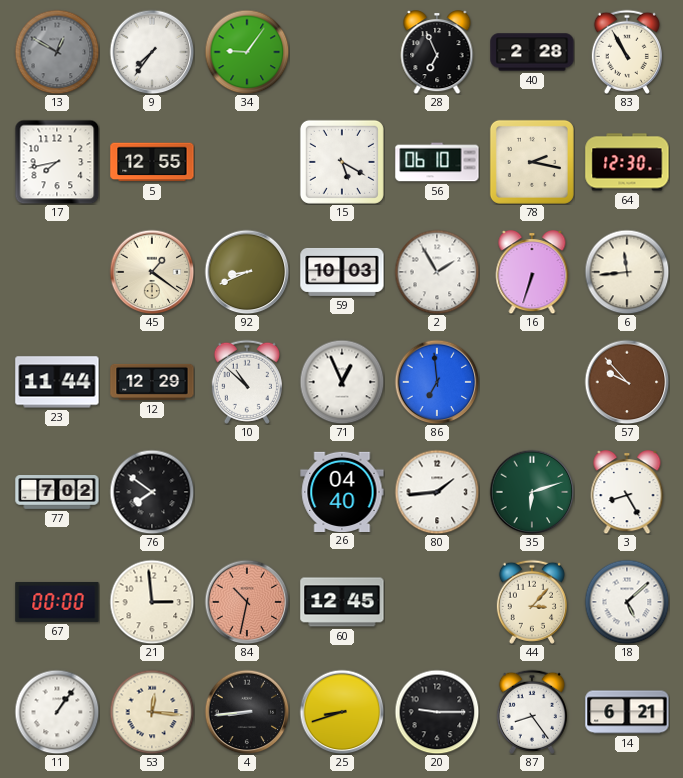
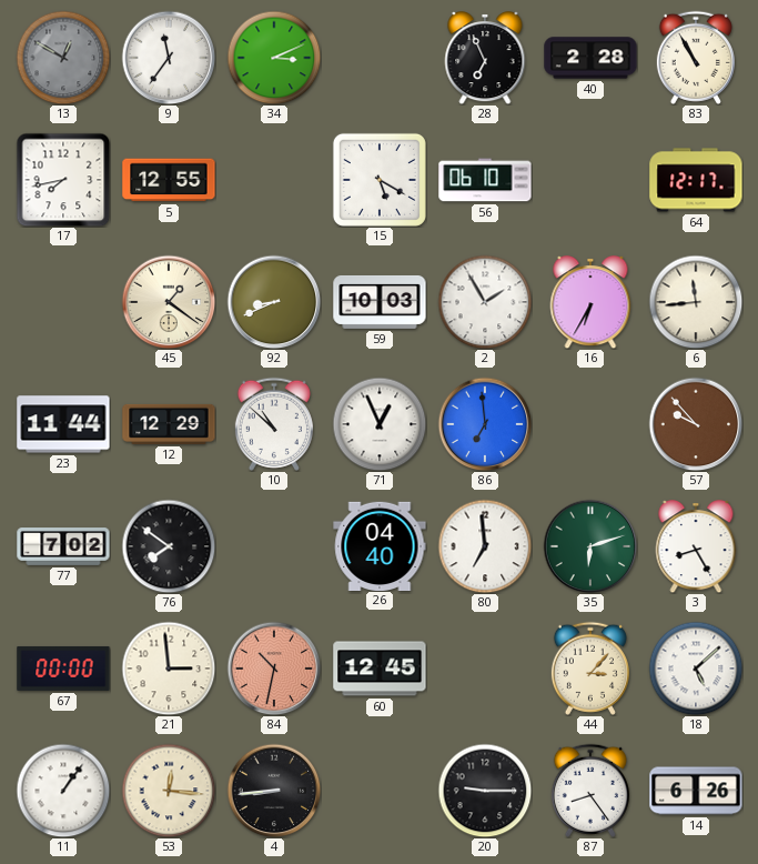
9: 7:36 -> 11:36
34: 9:06 -> 3:11
78: 2:17 -> none
64: 12:30 -> 12:17
16: 6:33 -> 6:35
80: 1:44 -> 6:59
25: 8:42 -> none
14: 6:21 -> 6:26
